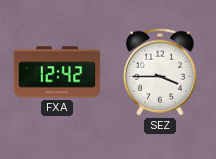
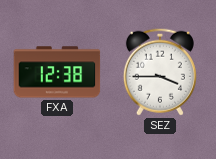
FXA: 12:42 -> 12:38
